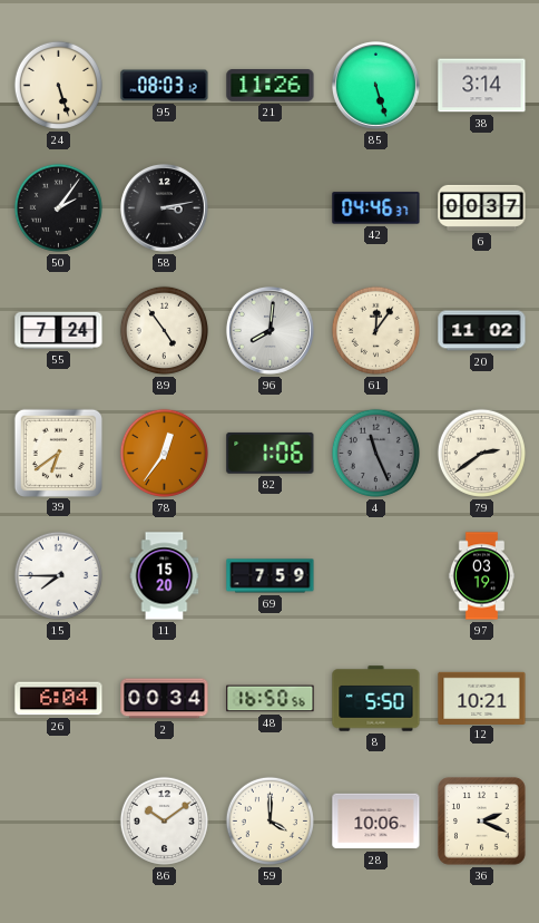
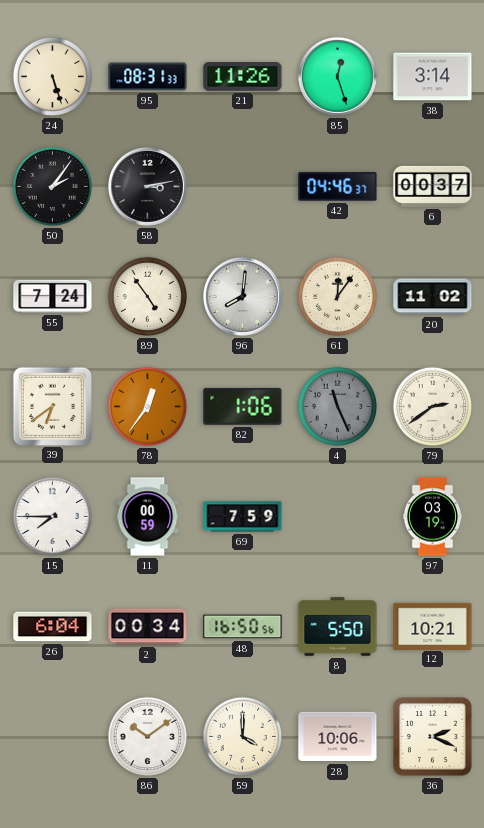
95: 08:03 -> 08:31
85: 5:27 -> 12:27
11: 15:20 -> 00:59
